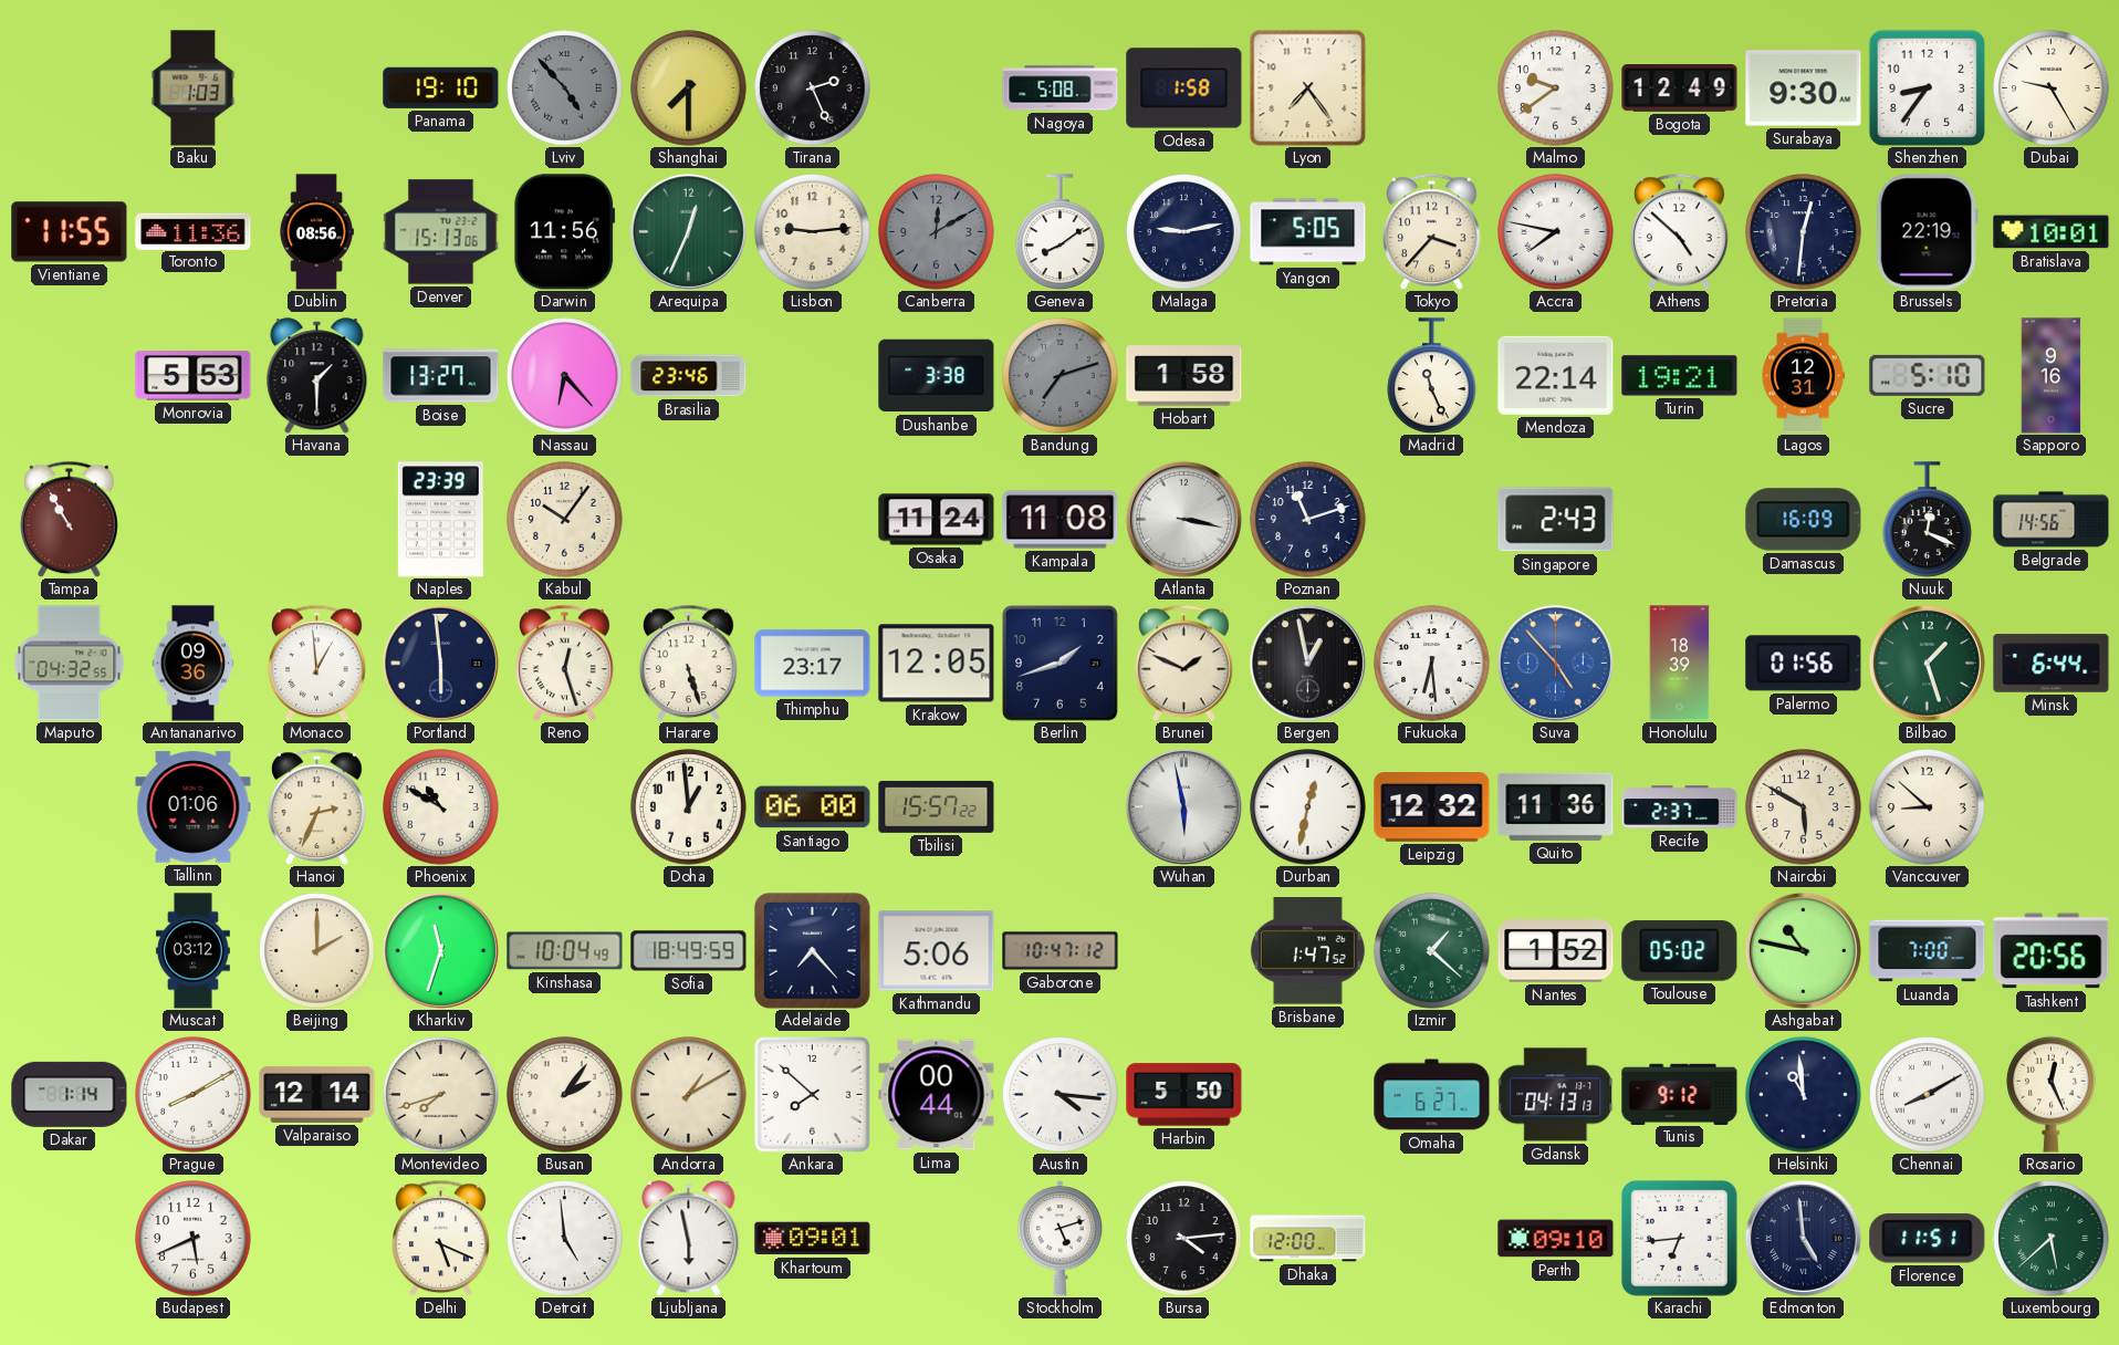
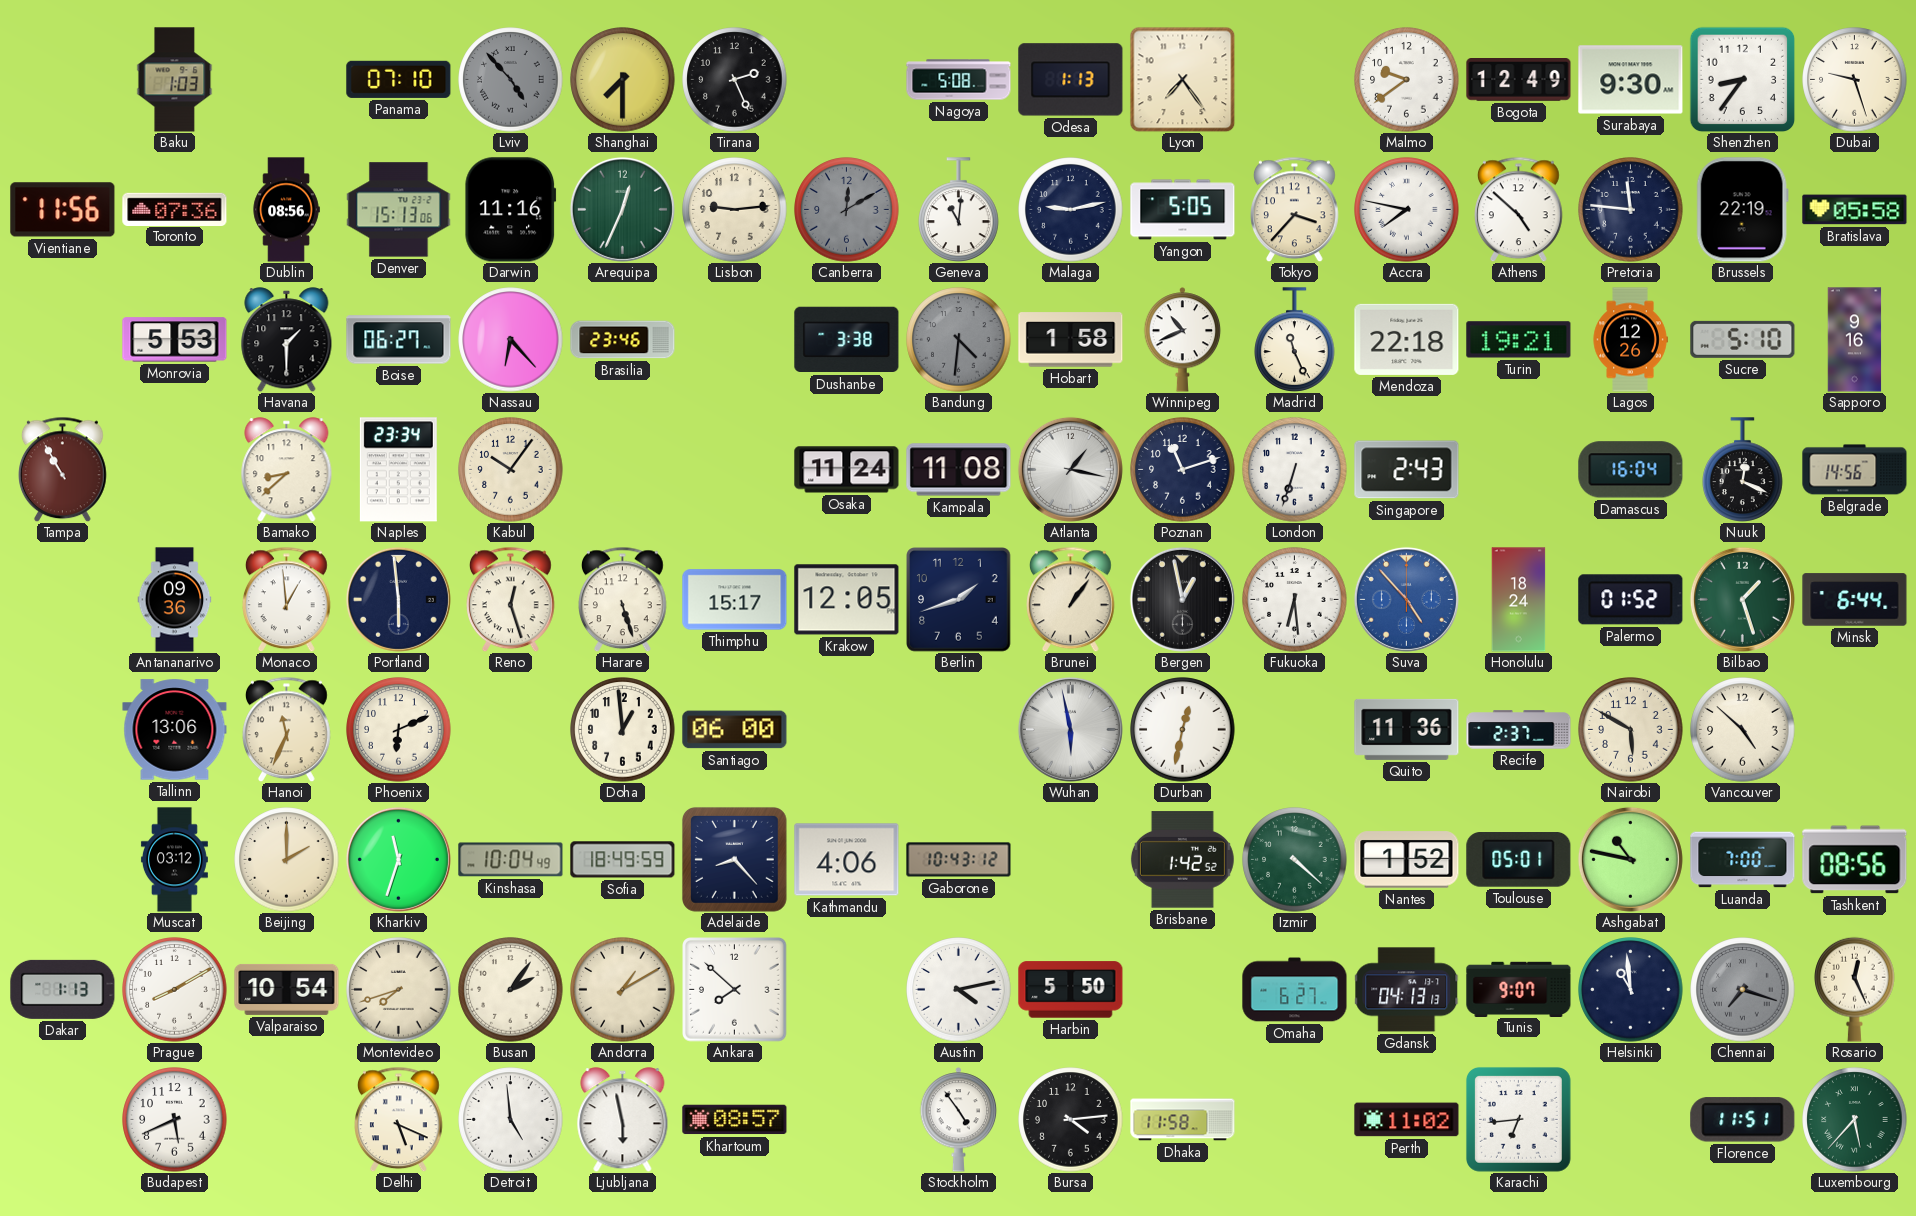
Panama: 19:10 -> 07:10
Odesa: 1:58 -> 1:13
Dubai: 9:25 -> 9:27
Vientiane: 11:55 -> 11:56
Toronto: 11:36 -> 07:36
Darwin: 11:56 -> 11:16
Geneva: 8:09 -> 11:01
Pretoria: 12:31 -> 11:46
Bratislava: 10:01 -> 05:58
Boise: 13:27 -> 06:27
Bandung: 7:12 -> 4:31
Winnipeg: none -> 10:41
Mendoza: 22:14 -> 22:18
Lagos: 12:31 -> 12:26
Bamako: none -> 8:38
Naples: 23:39 -> 23:34
Atlanta: 3:17 -> 1:17
London: none -> 6:33
Damascus: 16:09 -> 16:04
Maputo: 04:32 -> none
Thimphu: 23:17 -> 15:17
Brunei: 1:49 -> 1:06
Honolulu: 18:39 -> 18:24
Palermo: 01:56 -> 01:52
Tallinn: 01:06 -> 13:06
Hanoi: 2:34 -> 11:34
Phoenix: 10:50 -> 6:11
Tbilisi: 15:57 -> none
Leipzig: 12:32 -> none
Vancouver: 8:52 -> 4:52
Adelaide: 7:23 -> 8:23
Kathmandu: 5:06 -> 4:06
Gaborone: 10:47 -> 10:43
Brisbane: 1:47 -> 1:42
Izmir: 1:22 -> 4:22
Toulouse: 05:02 -> 05:01
Tashkent: 20:56 -> 08:56
Dakar: 1:14 -> 1:13
Valparaiso: 12:14 -> 10:54
Lima: 00:44 -> none
Austin: 4:16 -> 4:13
Tunis: 9:12 -> 9:07
Chennai: 8:10 -> 7:18
Chennai dial: white -> grey
Khartoum: 09:01 -> 08:57
Stockholm: 5:12 -> 4:54
Dhaka: 12:00 -> 11:58
Perth: 09:10 -> 11:02
Edmonton: 4:59 -> none
Luxembourg: 5:38 -> 5:37
